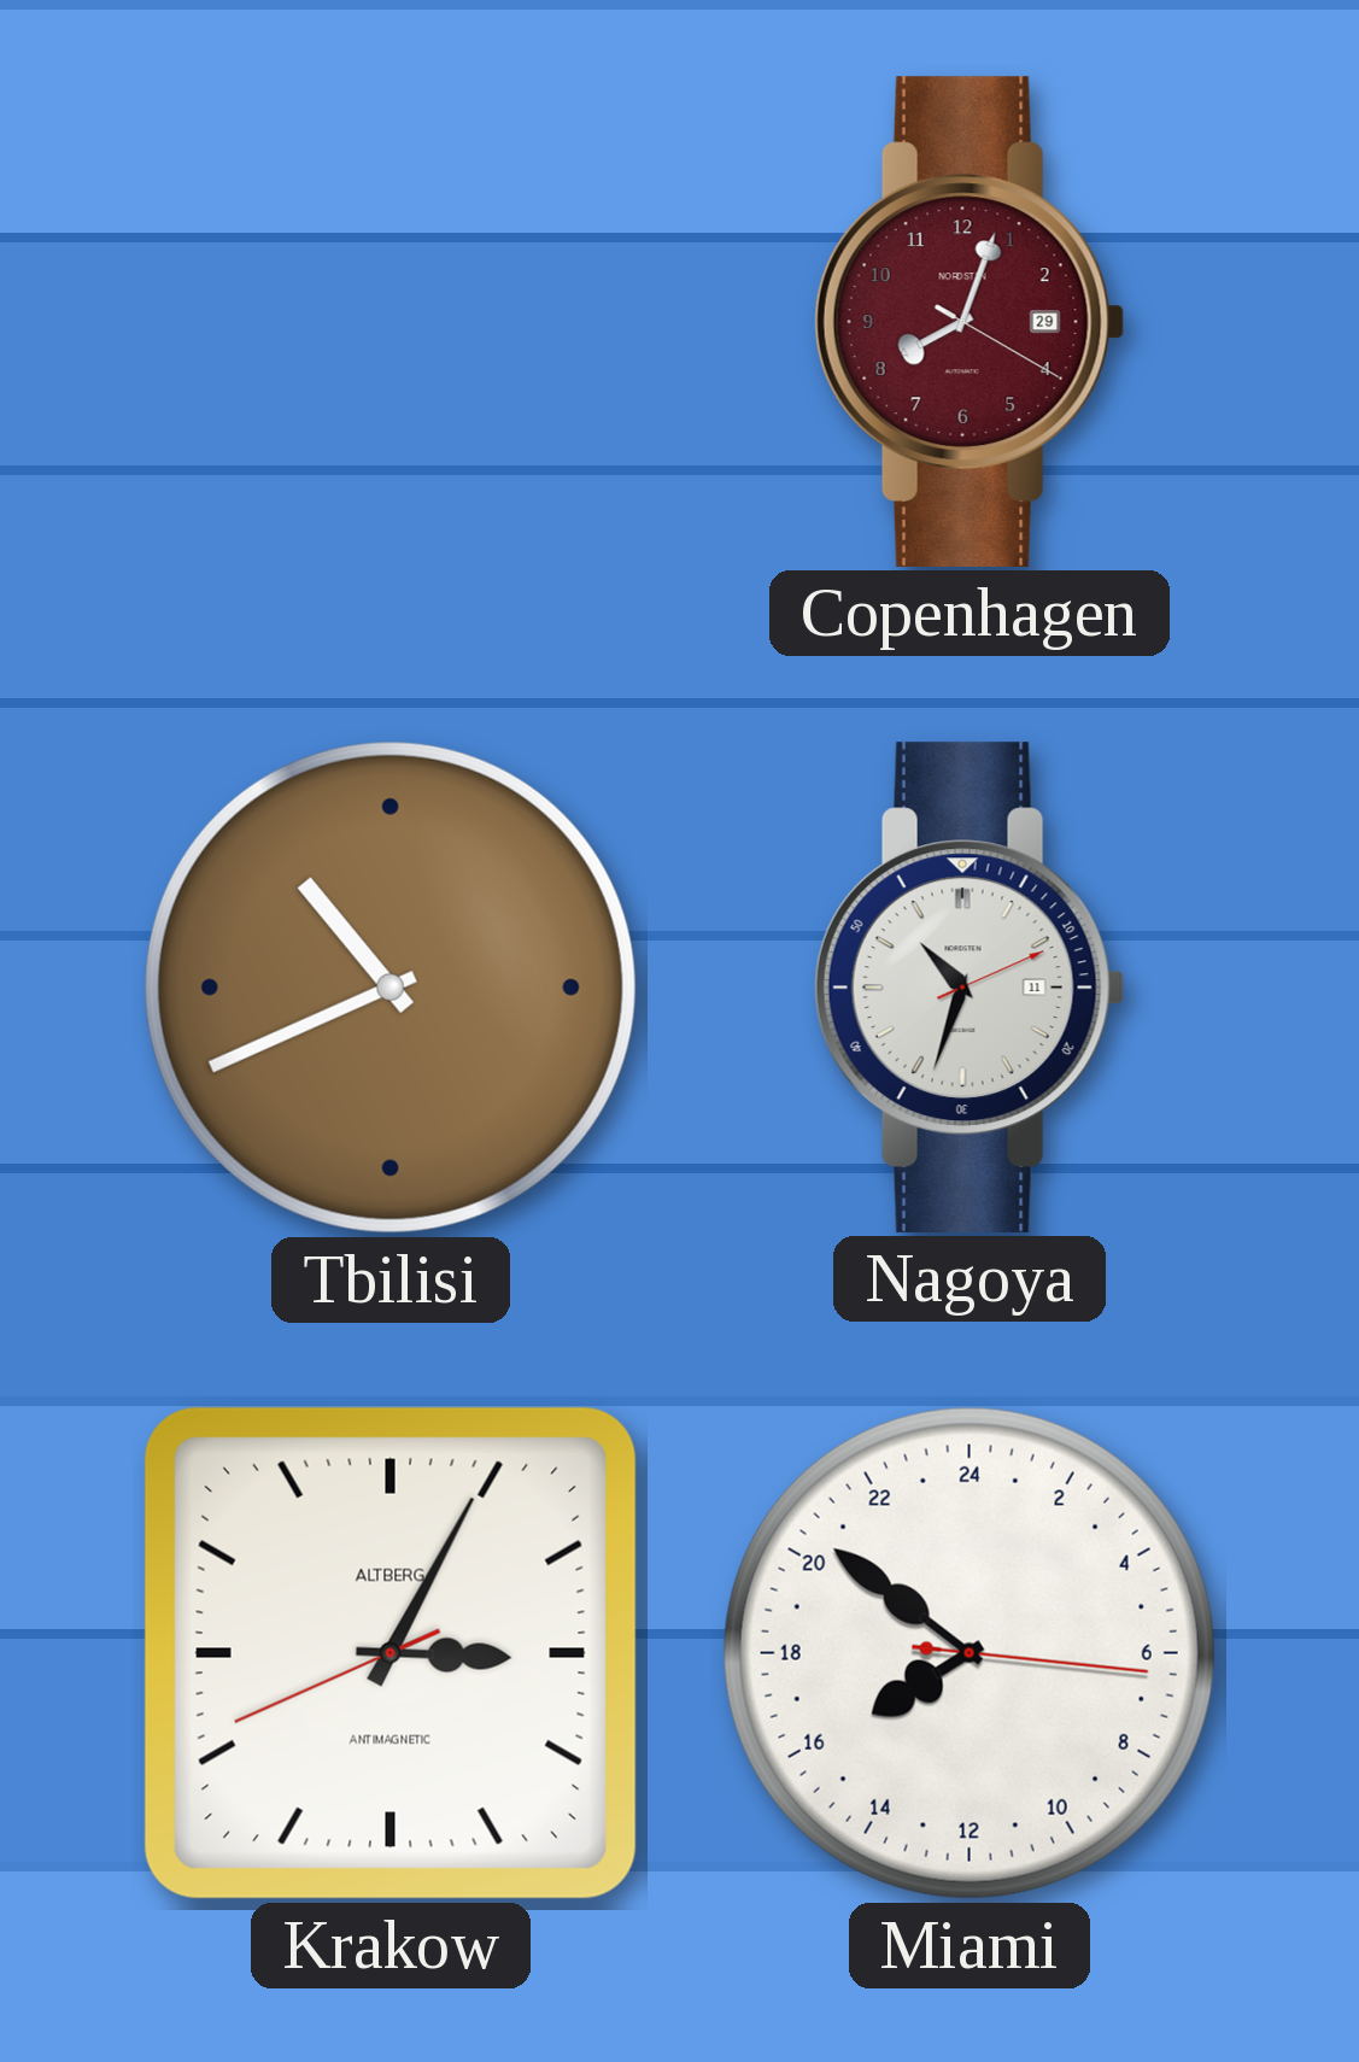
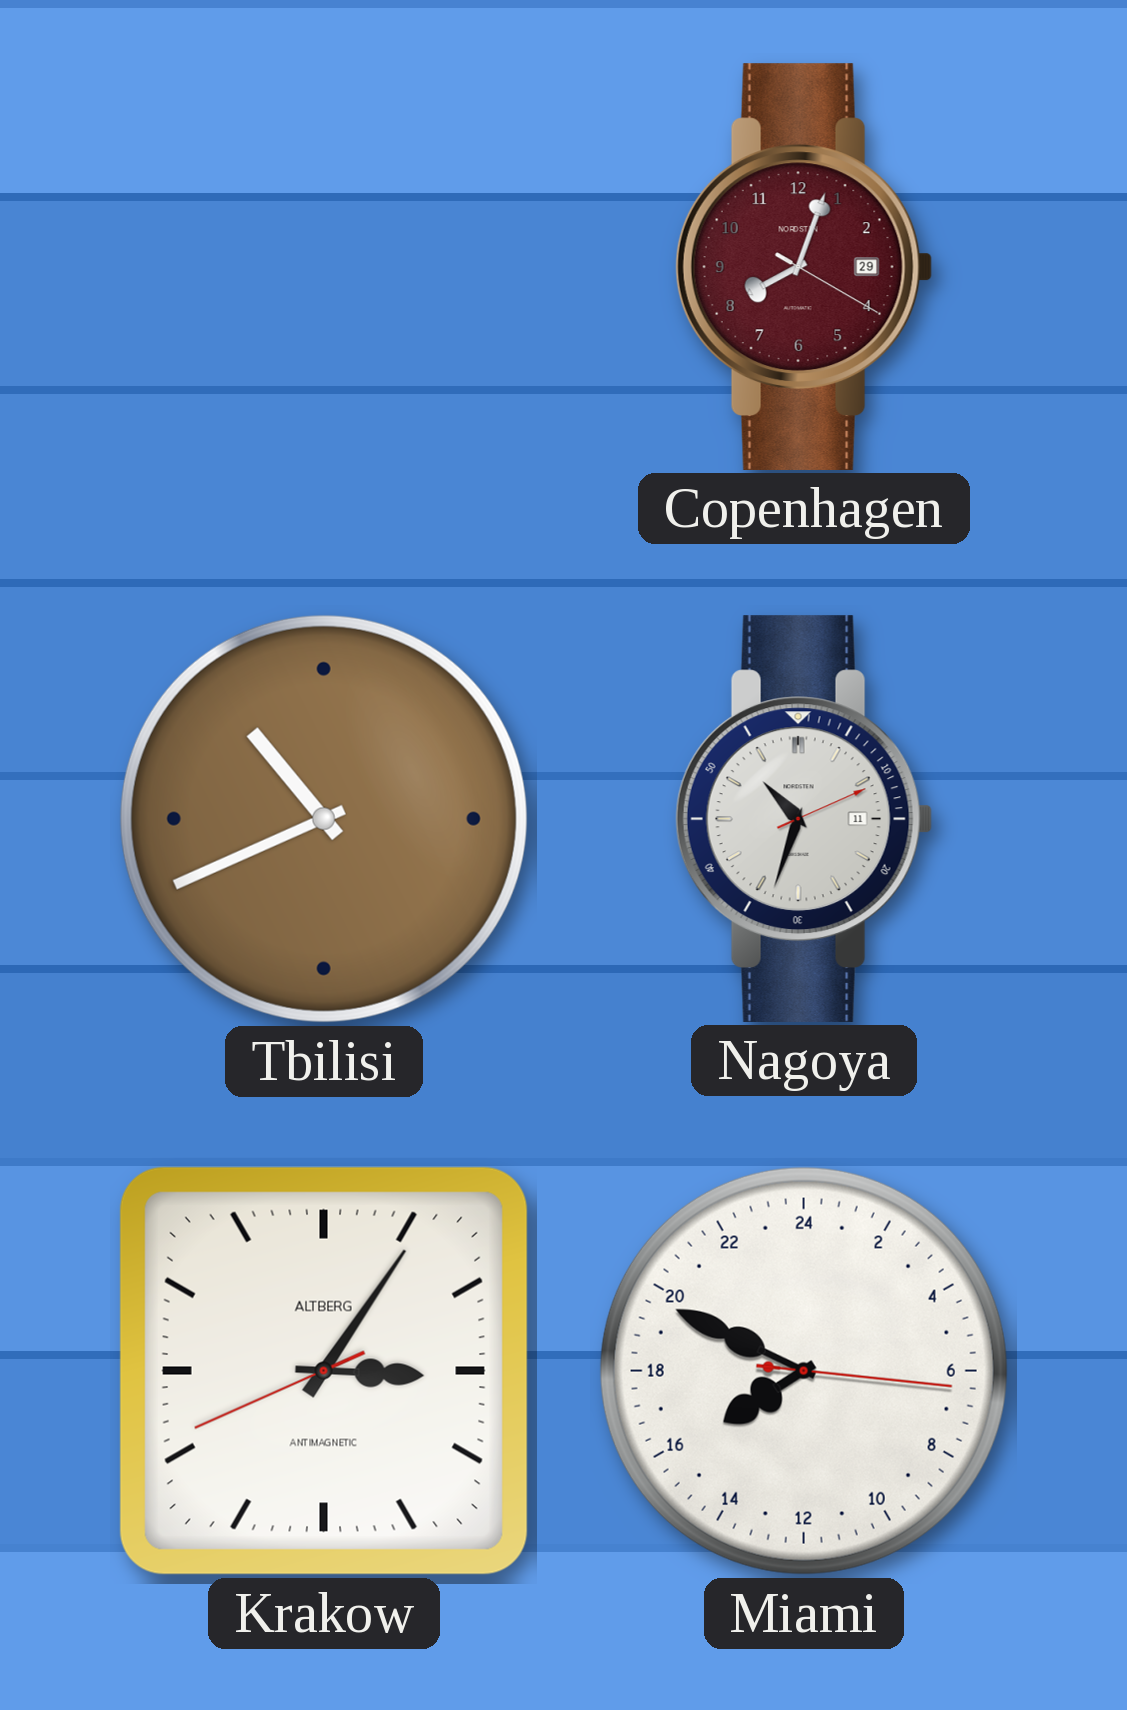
Krakow: 3:04 -> 3:05
Miami: 15:51 -> 15:49
